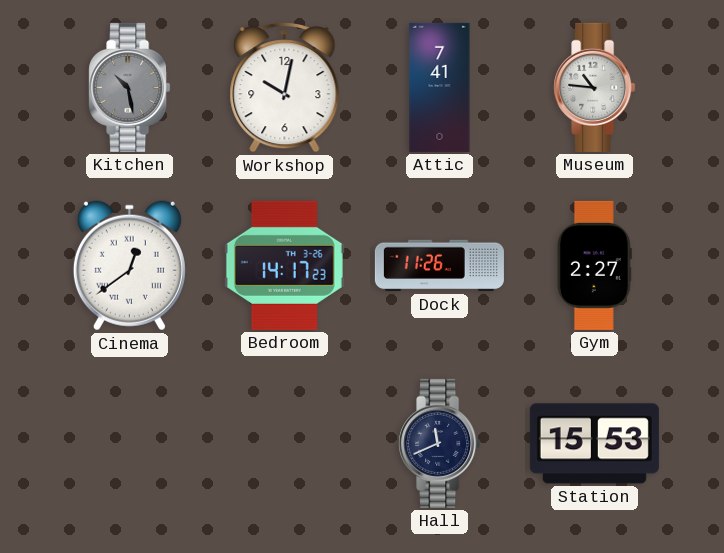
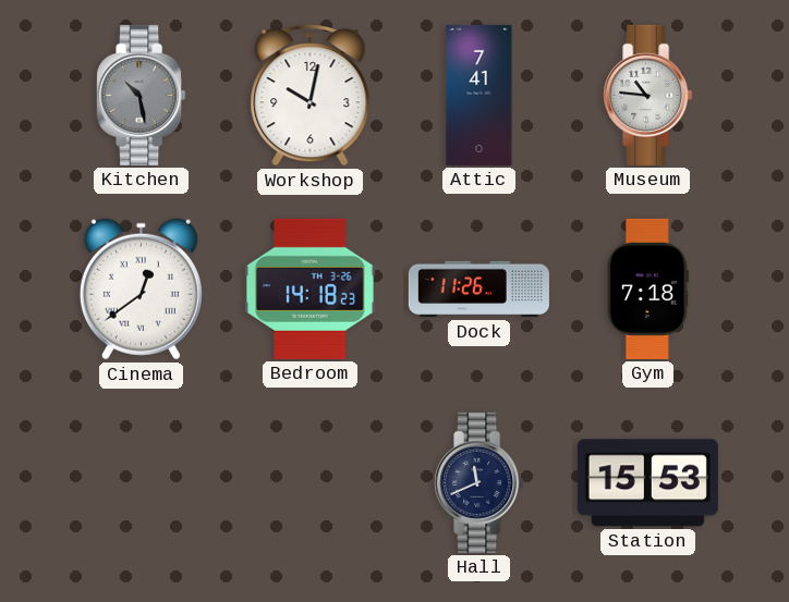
Bedroom: 14:17 -> 14:18
Gym: 2:27 -> 7:18
